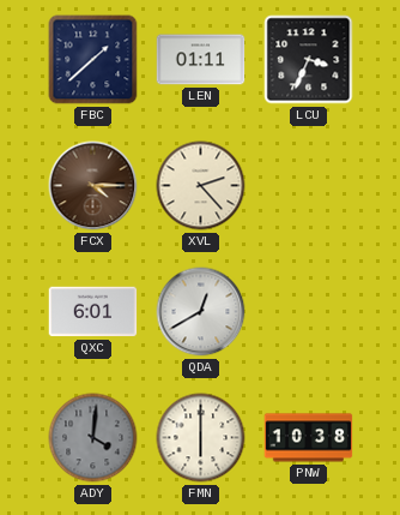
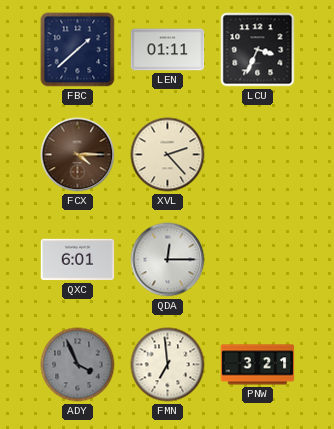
QDA: 12:40 -> 12:15
ADY: 4:01 -> 3:56
FMN: 6:00 -> 6:59
PNW: 10:38 -> 3:21
